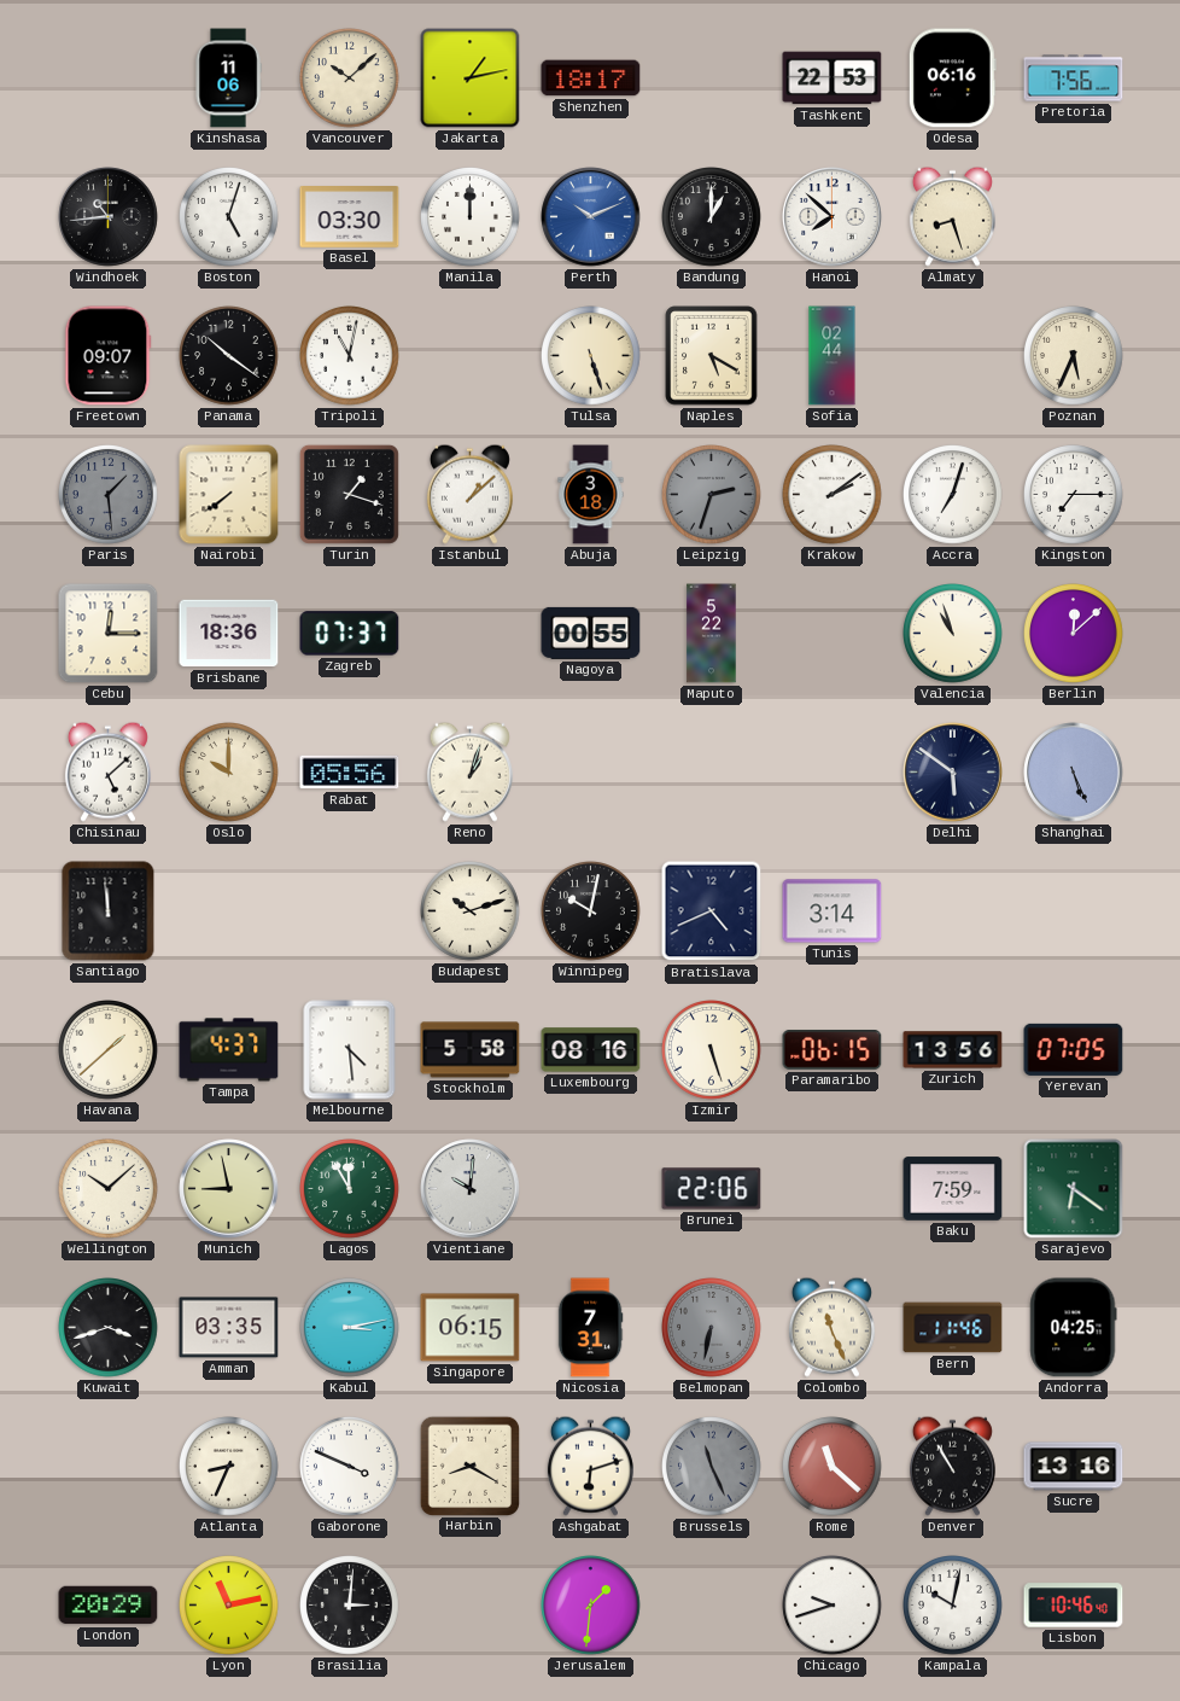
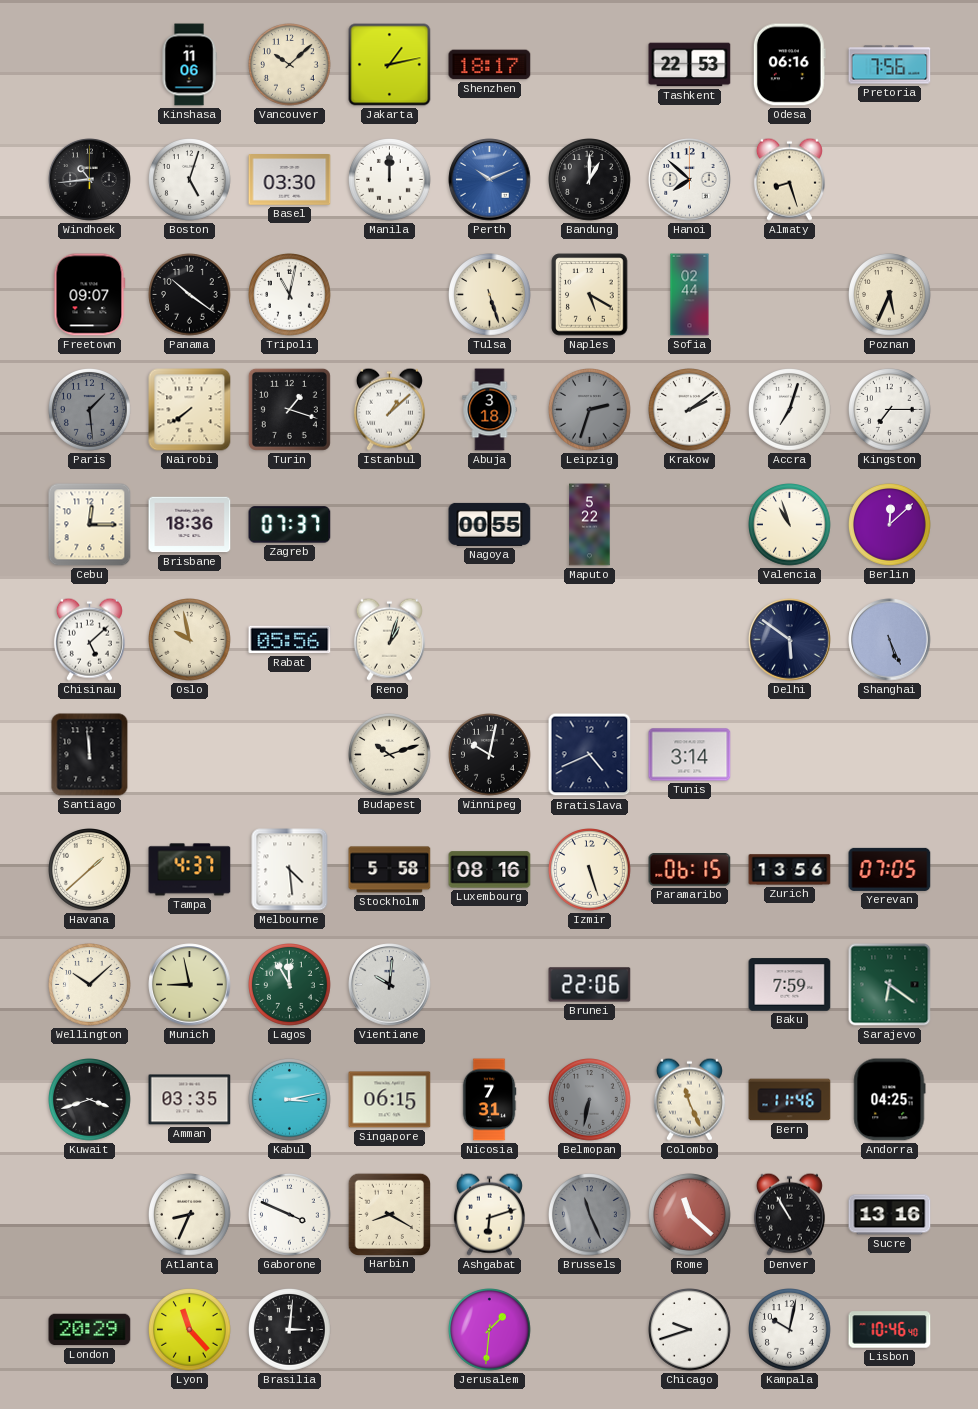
Oslo: 10:00 -> 9:58
Lyon: 11:13 -> 11:23
